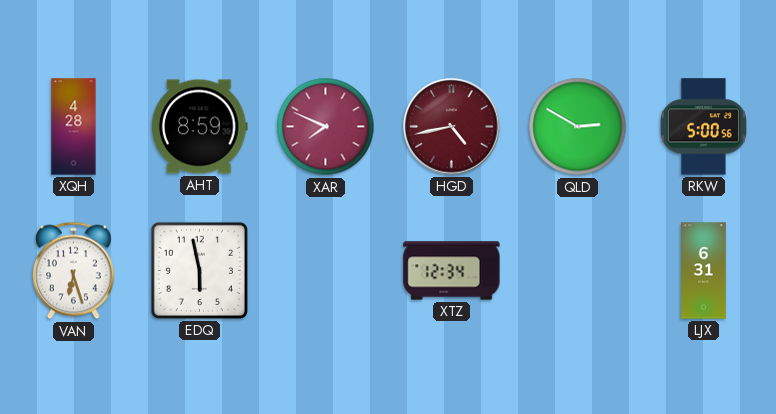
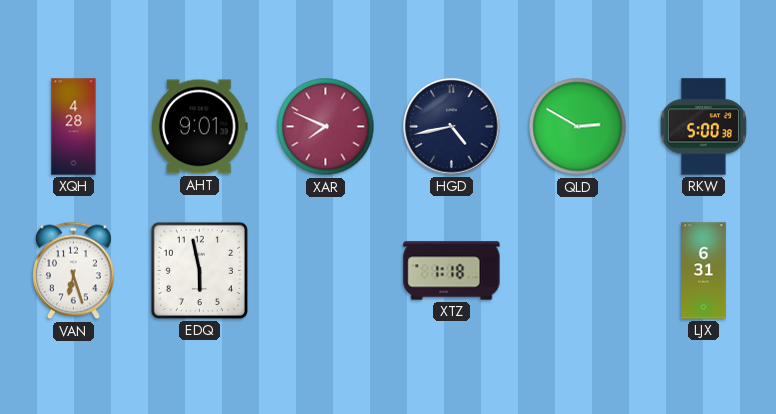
AHT: 8:59 -> 9:01
HGD dial: burgundy -> navy
RKW: 5:00:56 -> 5:00:38
XTZ: 12:34 -> 1:18
